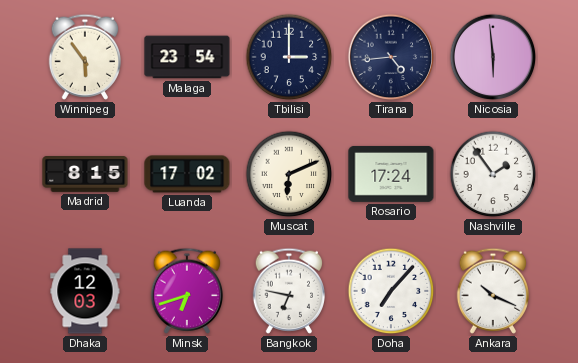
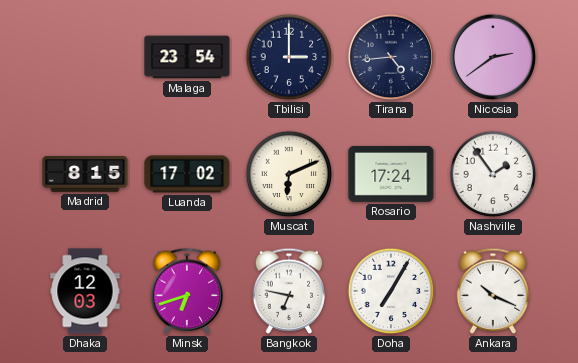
Winnipeg: 5:54 -> none
Nicosia: 5:59 -> 2:39
Doha: 7:07 -> 7:05
